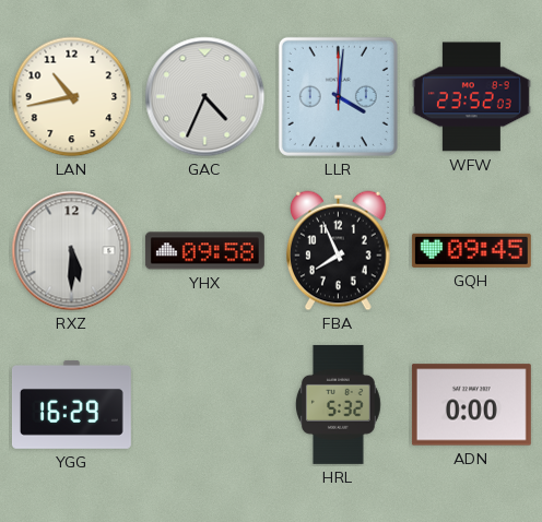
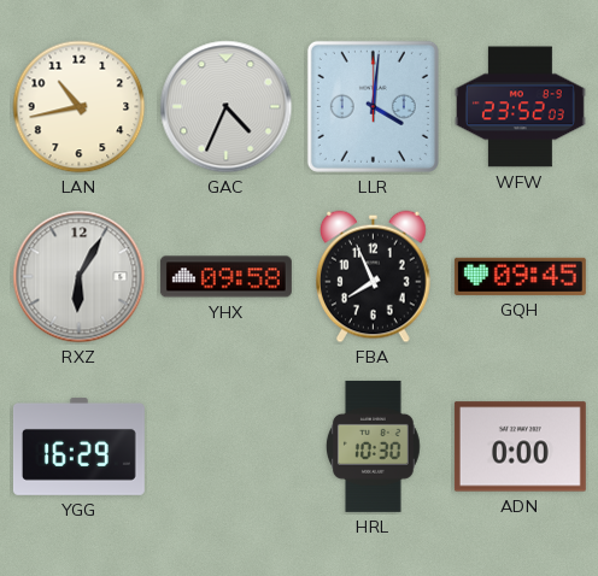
RXZ: 5:30 -> 6:05
HRL: 5:32 -> 10:30
